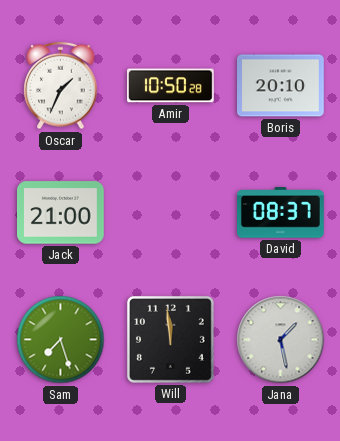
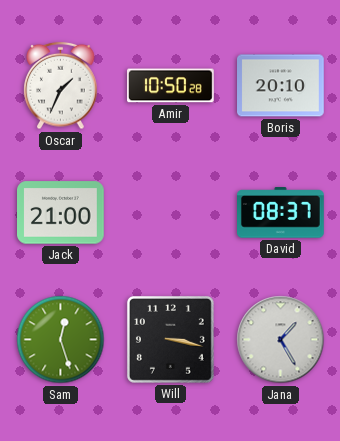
Sam: 7:27 -> 12:27
Will: 11:59 -> 3:17
Jana: 1:28 -> 1:25
